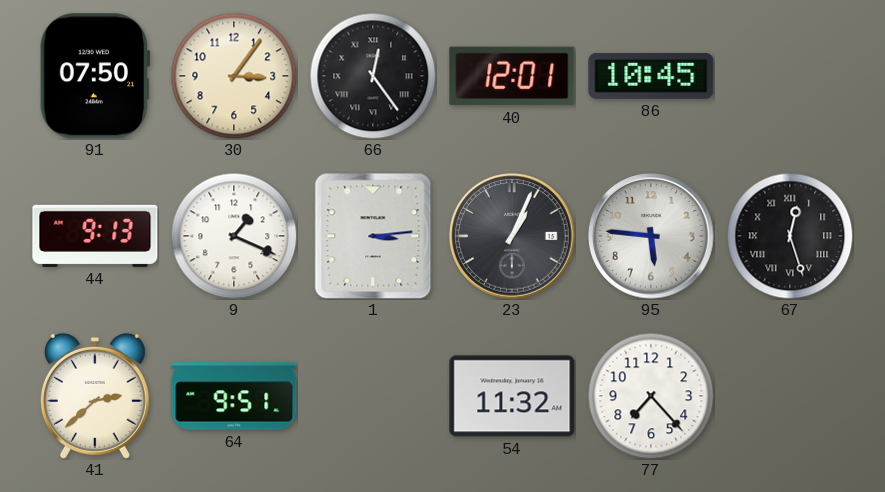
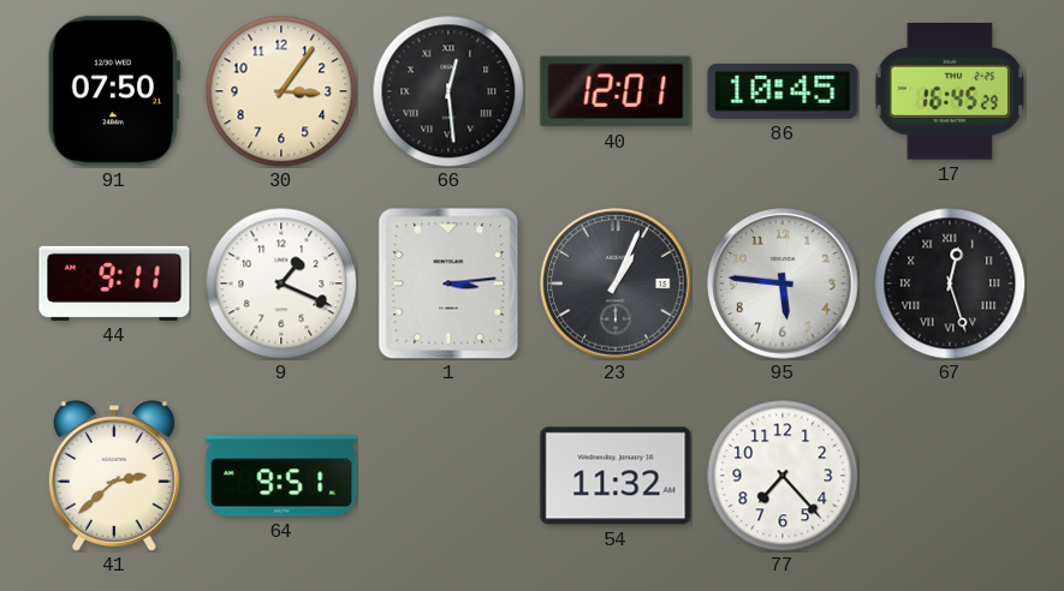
66: 12:24 -> 12:29
17: none -> 16:45
44: 9:13 -> 9:11
